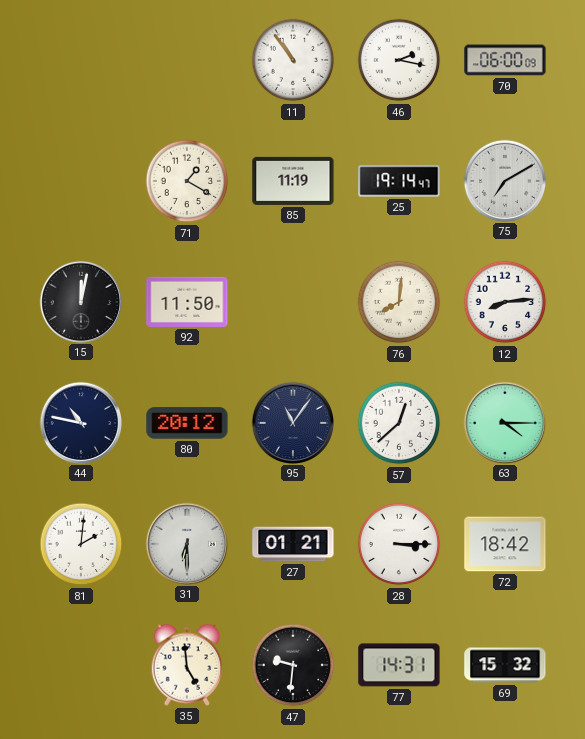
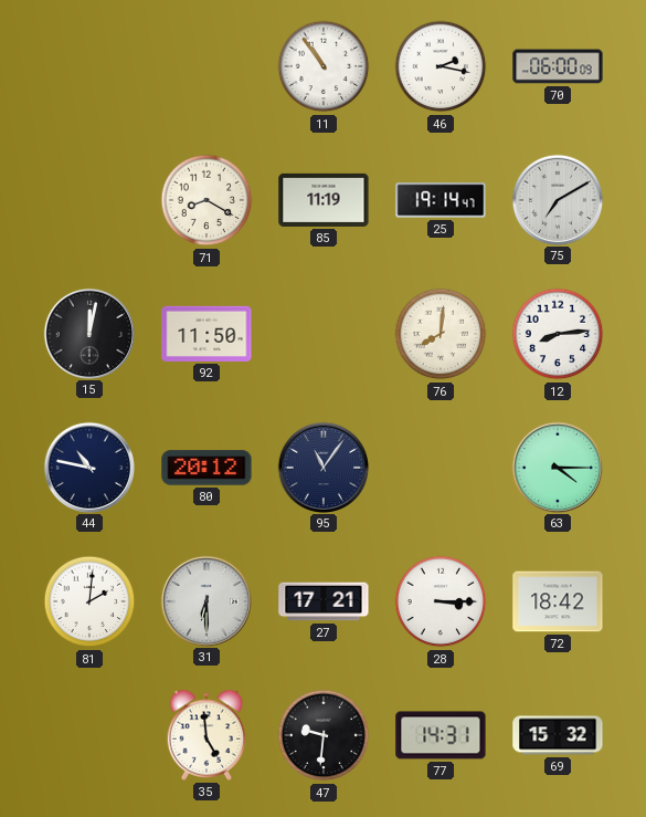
71: 1:20 -> 8:20
57: 12:38 -> none
27: 01:21 -> 17:21
